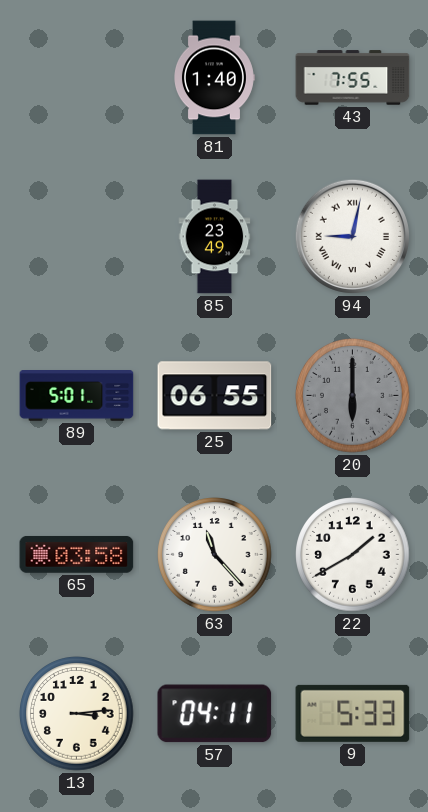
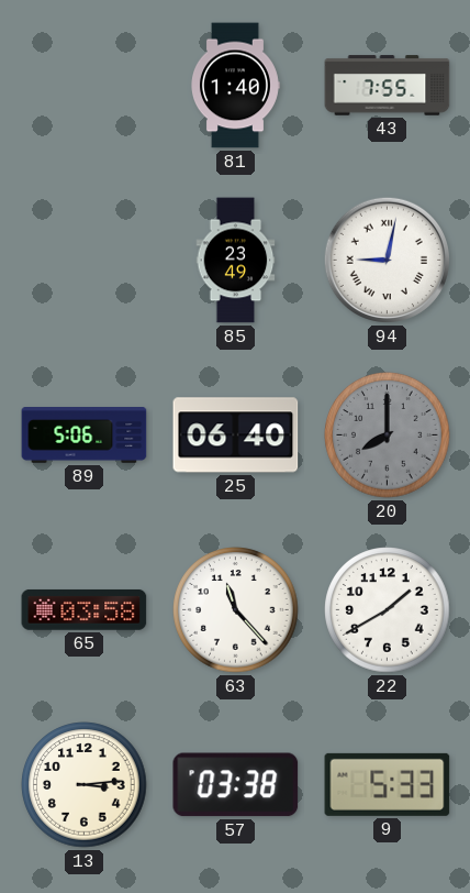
89: 5:01 -> 5:06
25: 06:55 -> 06:40
20: 6:00 -> 8:00
57: 04:11 -> 03:38
